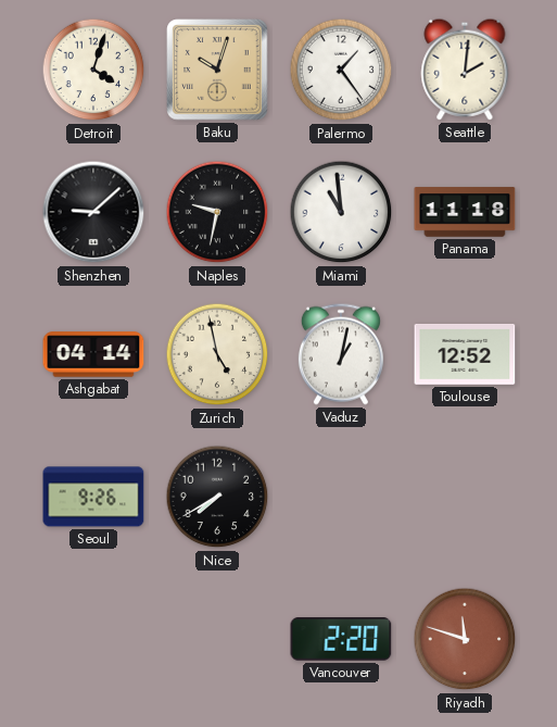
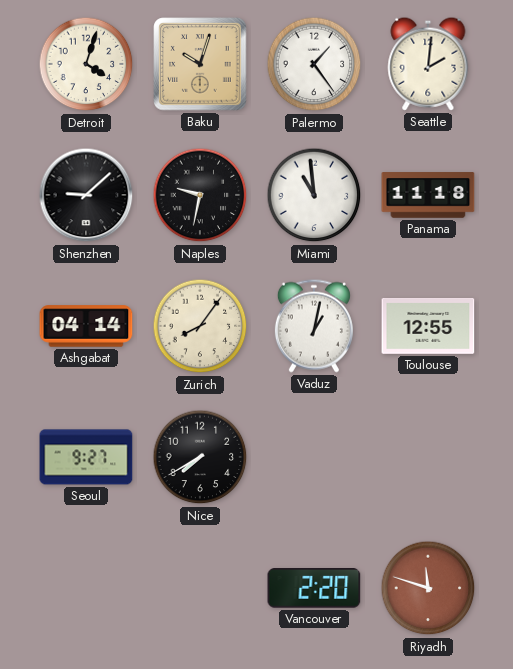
Zurich: 4:58 -> 8:06
Toulouse: 12:52 -> 12:55
Seoul: 9:26 -> 9:27
